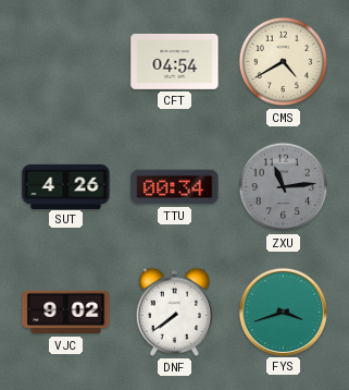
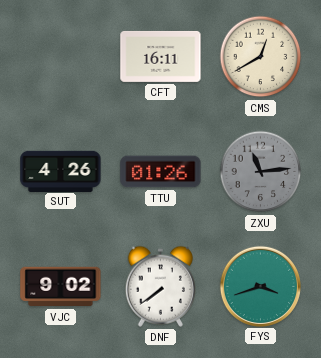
CFT: 04:54 -> 16:11
CMS: 4:40 -> 12:40
TTU: 00:34 -> 01:26
